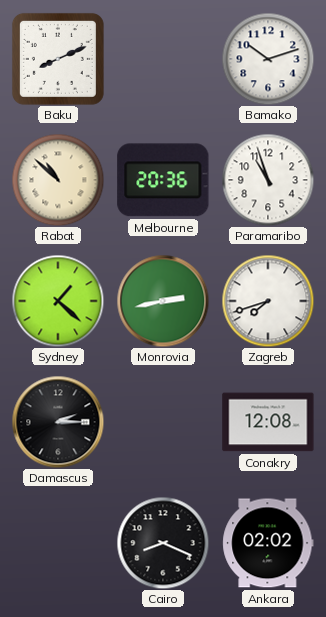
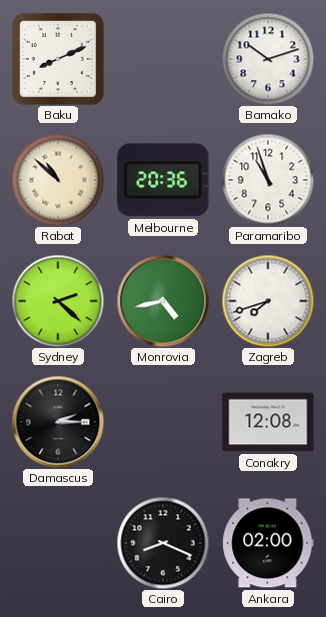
Sydney: 1:22 -> 2:22
Monrovia: 2:43 -> 4:43
Ankara: 02:02 -> 02:00
